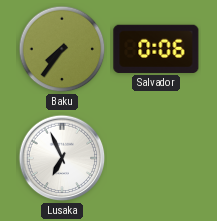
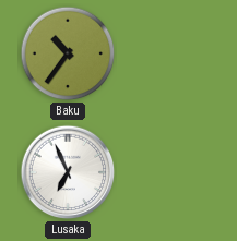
Baku: 7:36 -> 10:36
Salvador: 0:06 -> none
